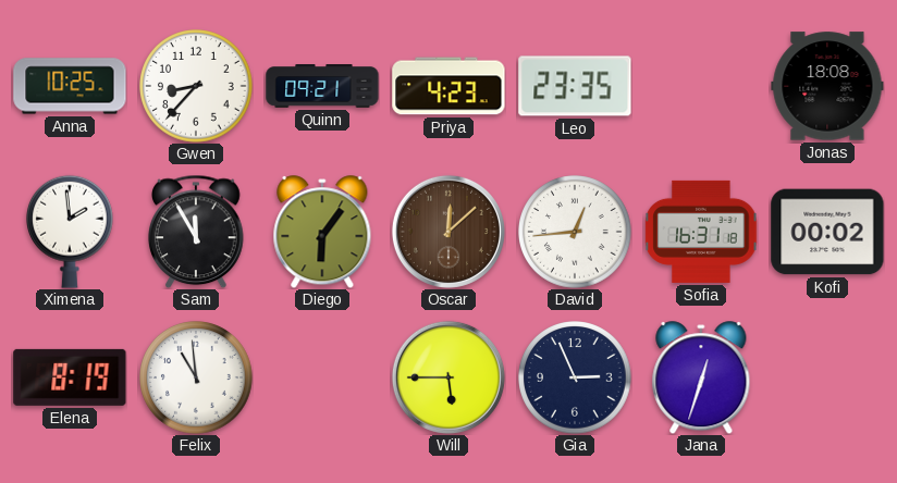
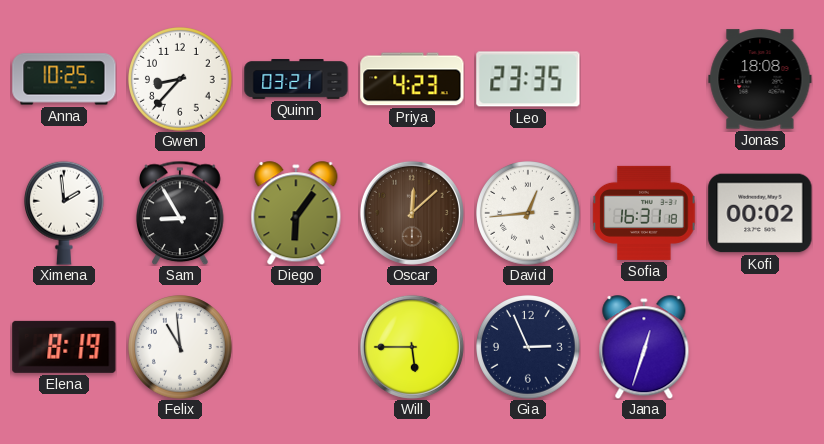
Quinn: 09:21 -> 03:21
Sam: 11:55 -> 8:55
